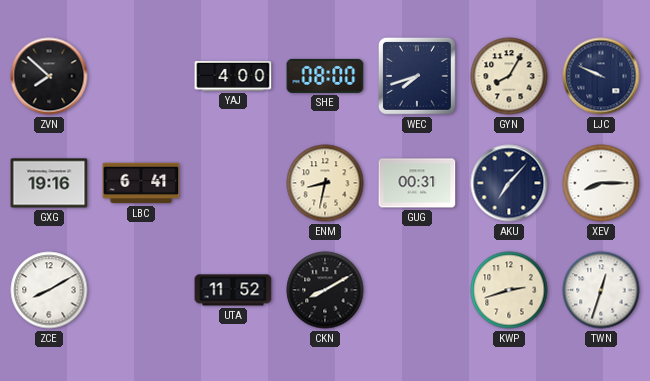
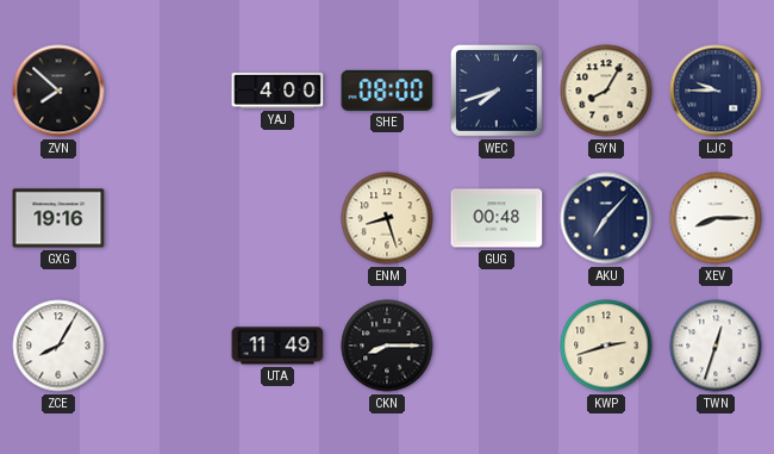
LJC: 9:49 -> 9:45
LBC: 6:41 -> none
ENM: 8:32 -> 8:27
GUG: 00:31 -> 00:48
ZCE: 8:10 -> 8:05
UTA: 11:52 -> 11:49
CKN: 8:10 -> 8:15
